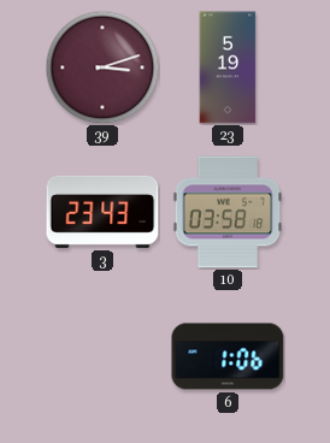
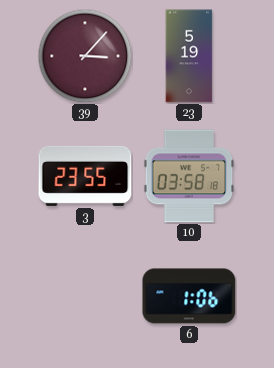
39: 3:12 -> 3:07
3: 23:43 -> 23:55
